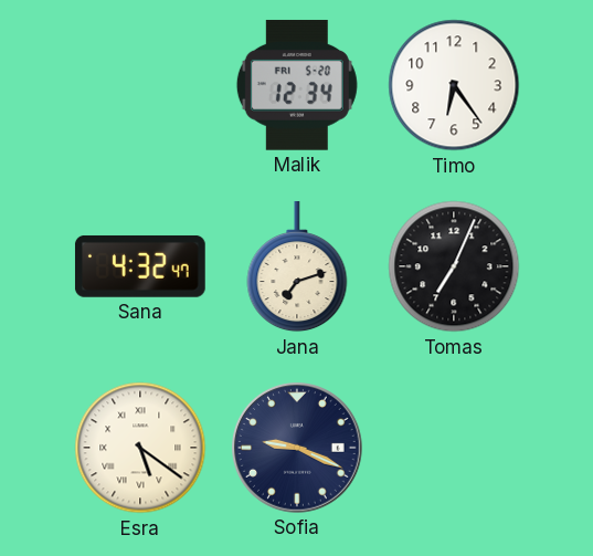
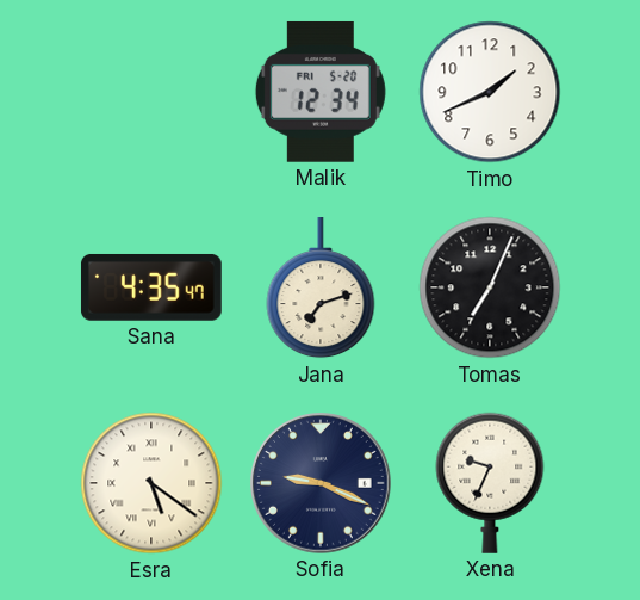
Timo: 6:24 -> 1:41
Sana: 4:32 -> 4:35
Xena: none -> 9:34
